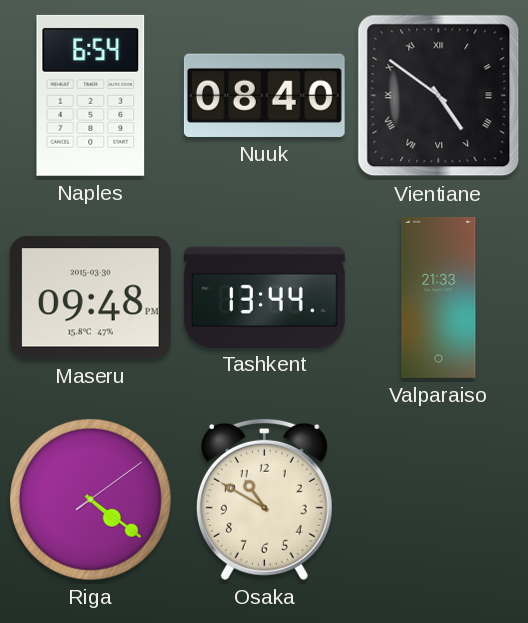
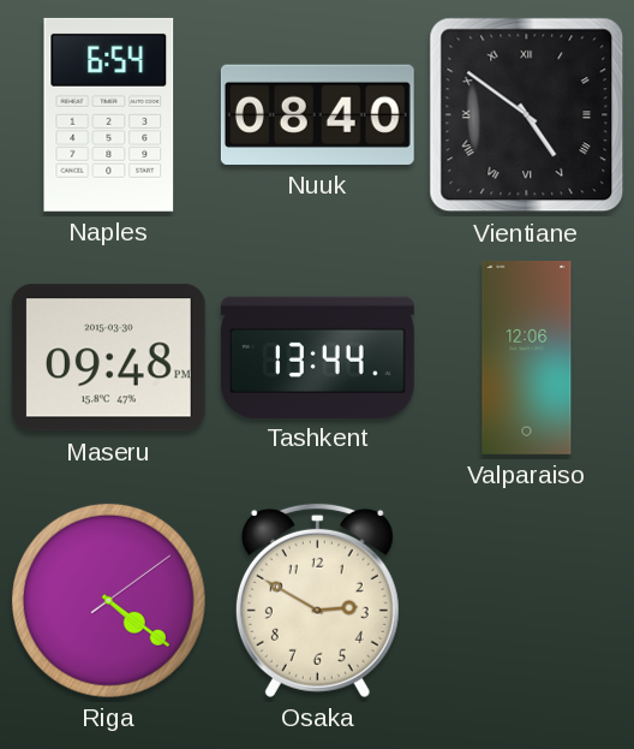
Valparaiso: 21:33 -> 12:06
Osaka: 10:50 -> 2:50
